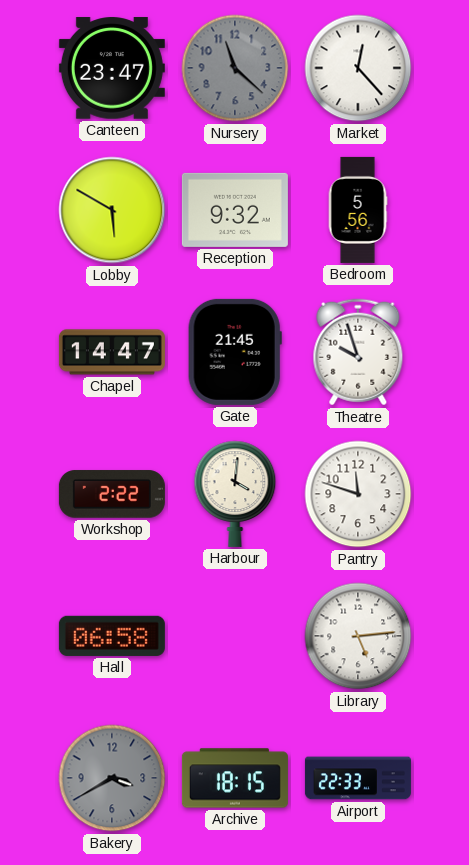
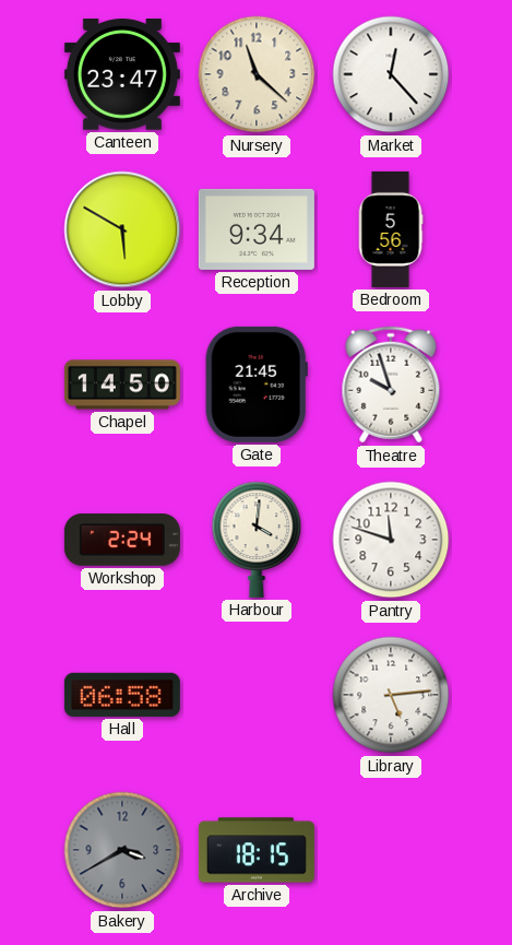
Nursery dial: grey -> cream
Reception: 9:32 -> 9:34
Chapel: 14:47 -> 14:50
Workshop: 2:22 -> 2:24
Airport: 22:33 -> none
